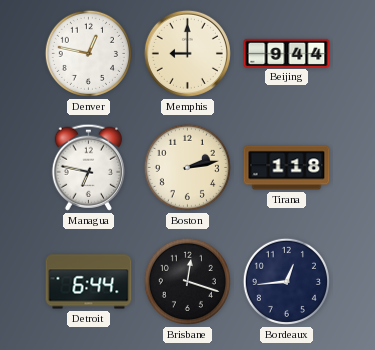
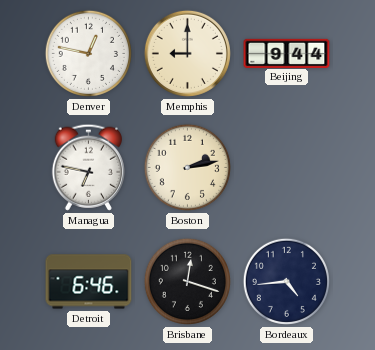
Tirana: 1:18 -> none
Detroit: 6:44 -> 6:46
Bordeaux: 12:44 -> 4:44
